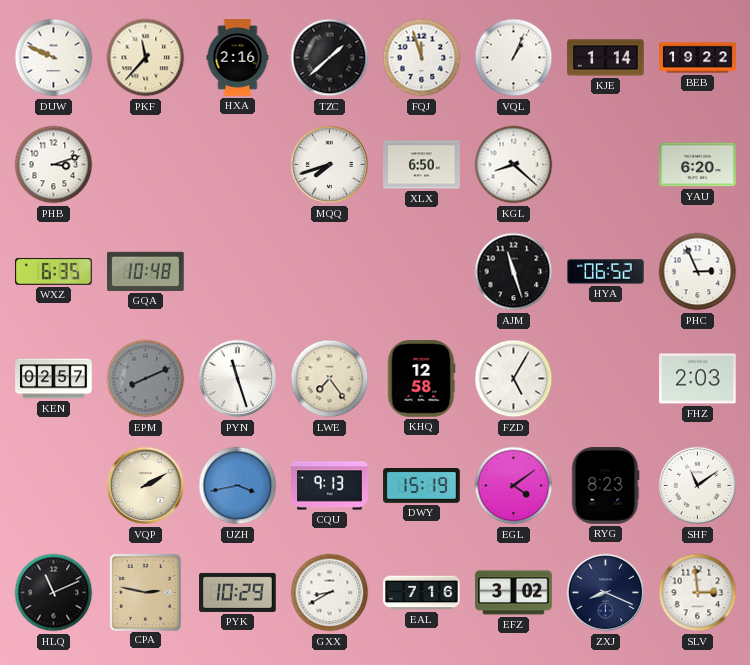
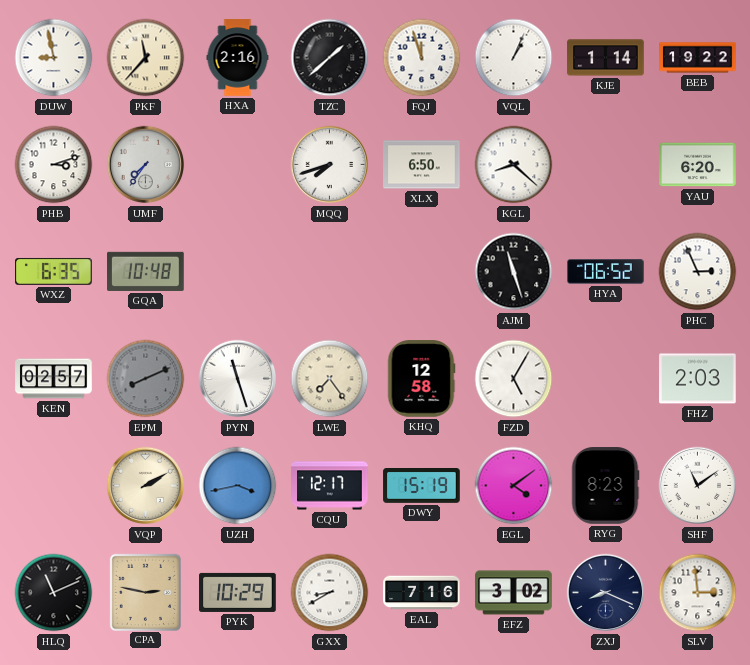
DUW: 9:49 -> 8:58
UMF: none -> 7:36
CQU: 9:13 -> 12:17
